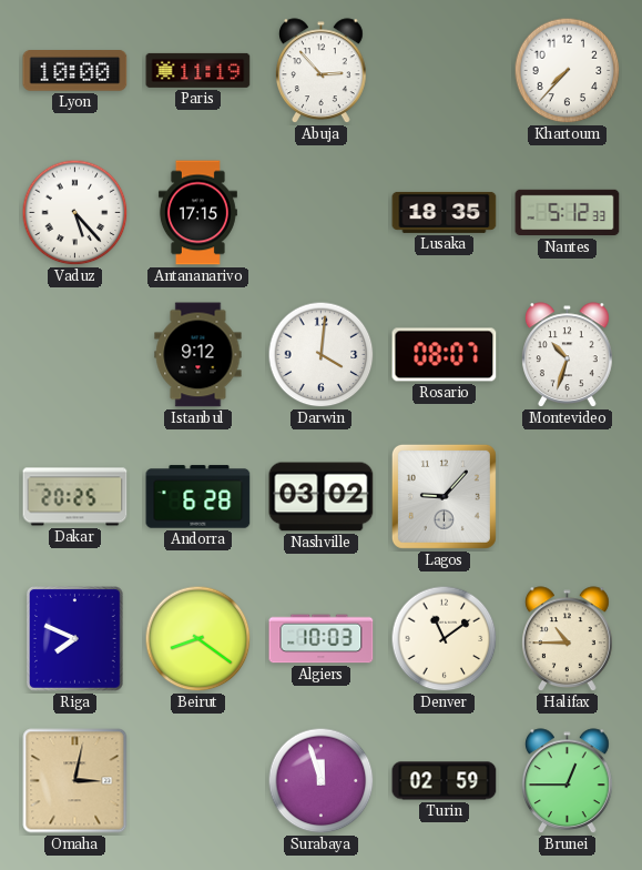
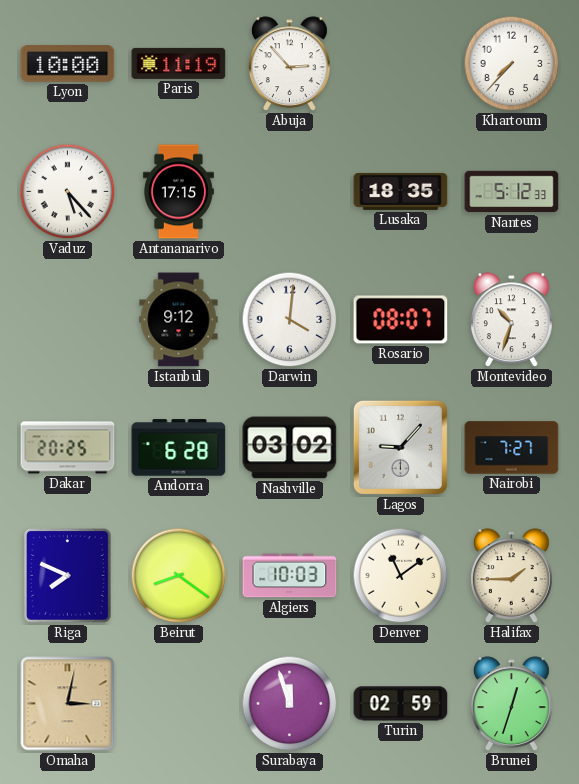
Nairobi: none -> 7:27
Halifax: 10:45 -> 1:45
Brunei: 12:45 -> 12:33
